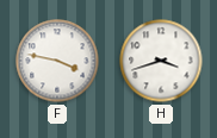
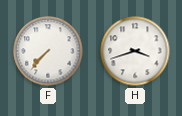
F: 3:47 -> 7:37
